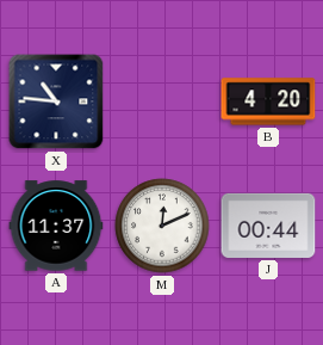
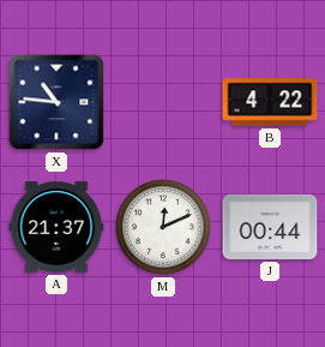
B: 4:20 -> 4:22
A: 11:37 -> 21:37
